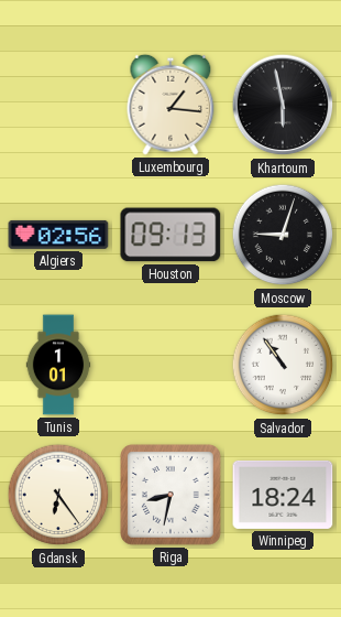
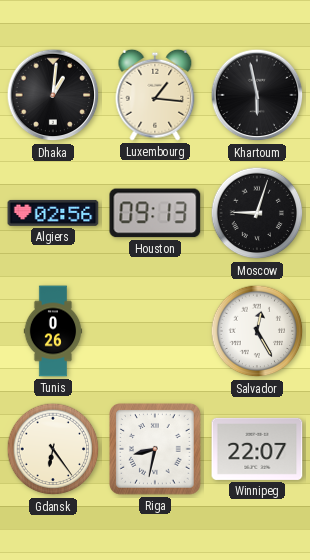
Dhaka: none -> 1:01
Tunis: 1:01 -> 0:26
Salvador: 10:54 -> 12:25
Winnipeg: 18:24 -> 22:07
